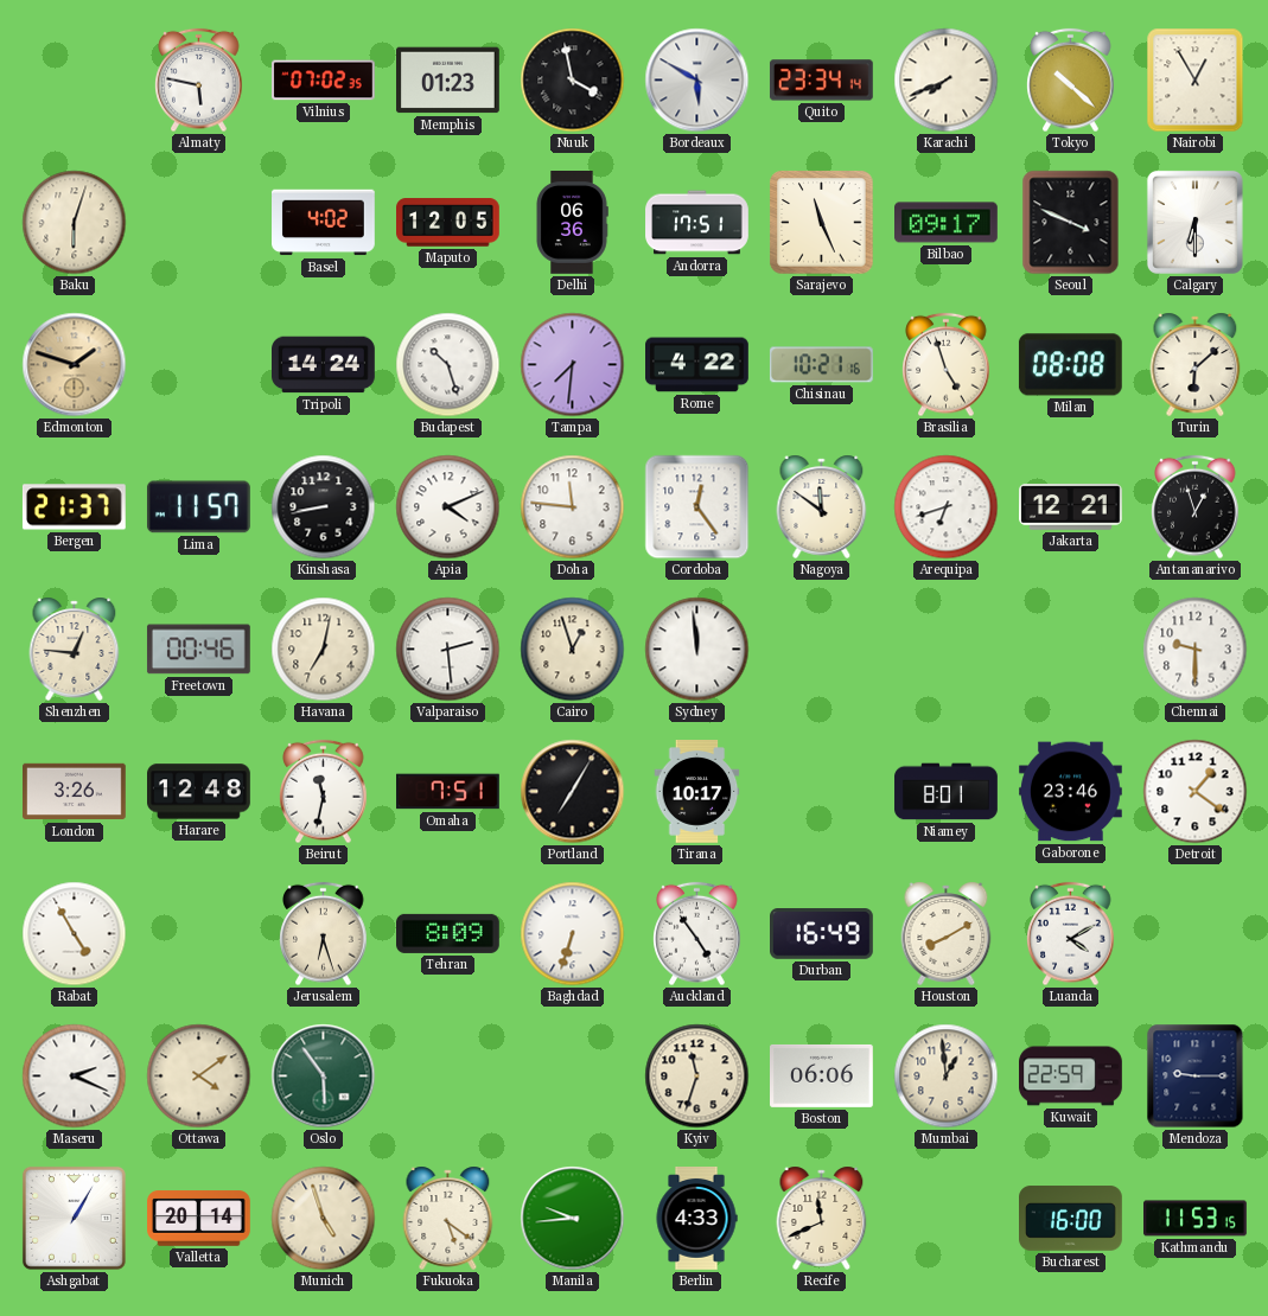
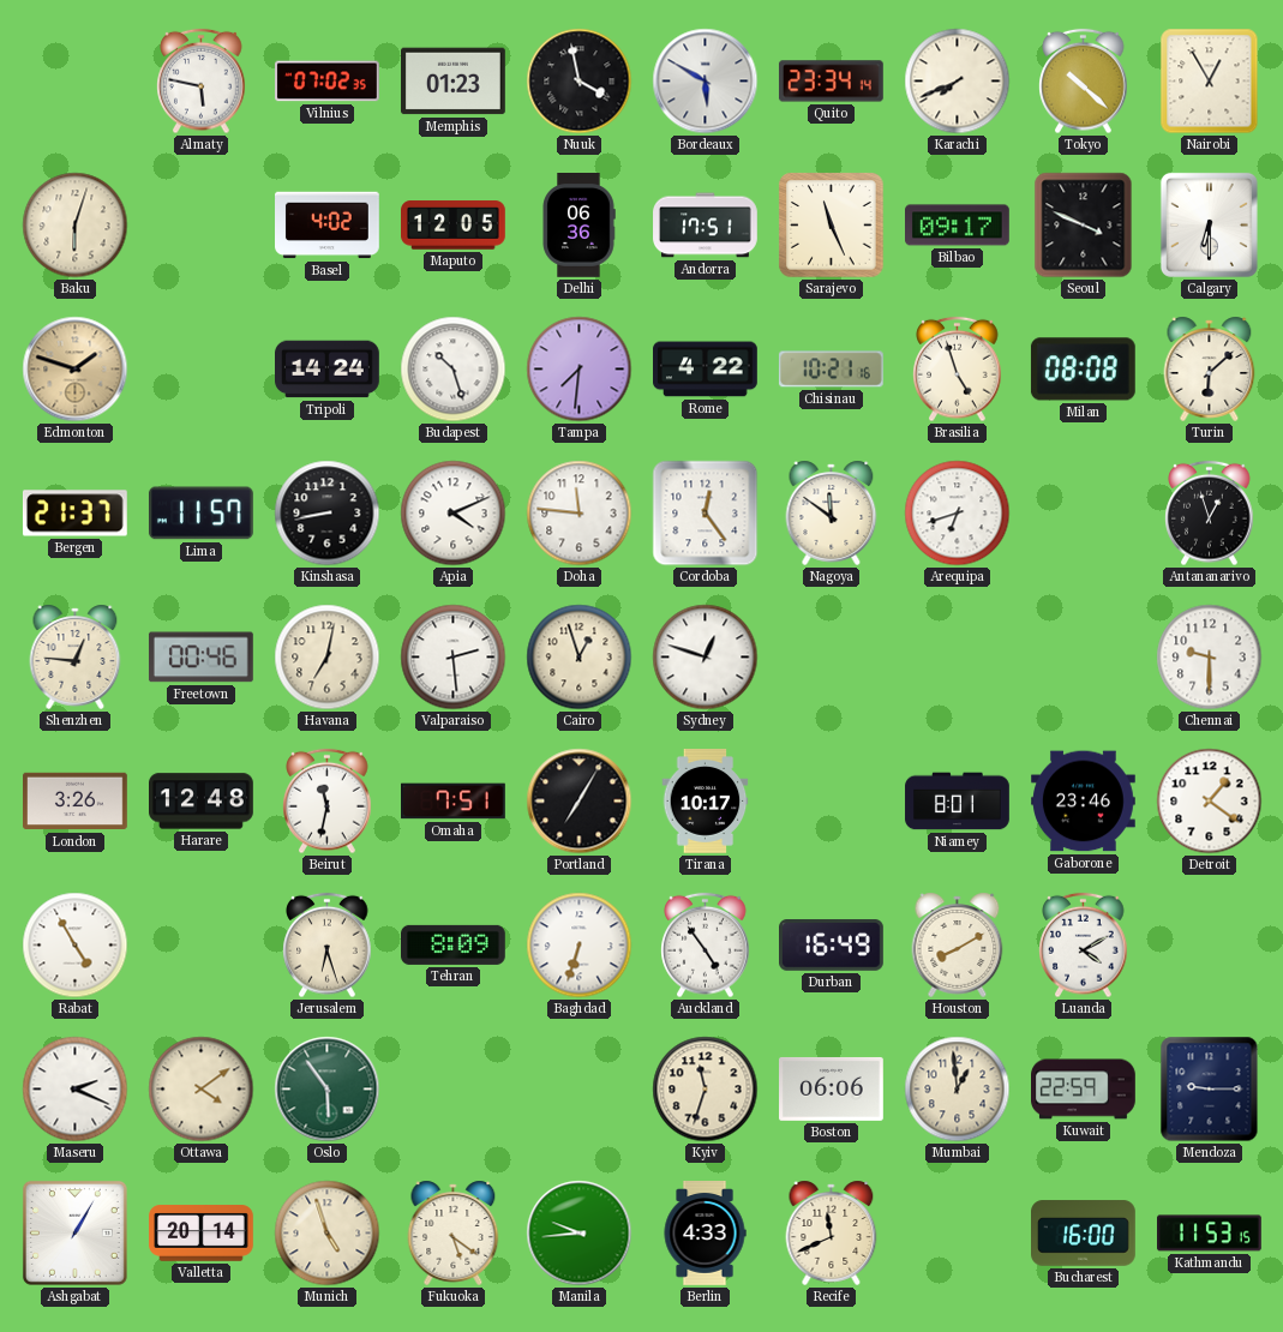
Jakarta: 12:21 -> none
Sydney: 11:59 -> 12:48
